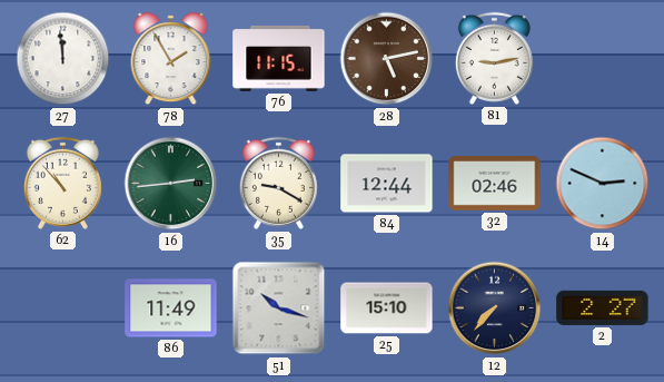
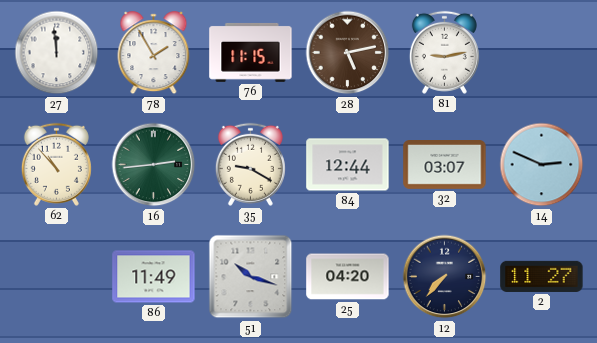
32: 02:46 -> 03:07
25: 15:10 -> 04:20
2: 2:27 -> 11:27
